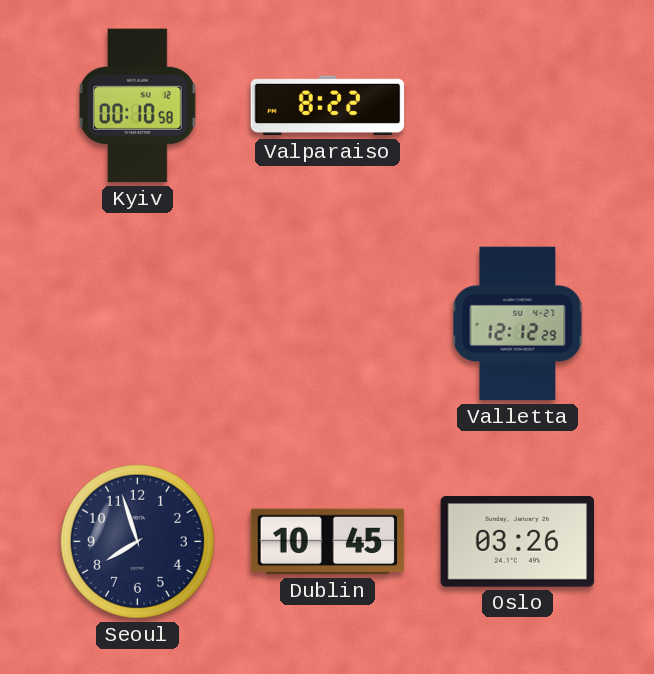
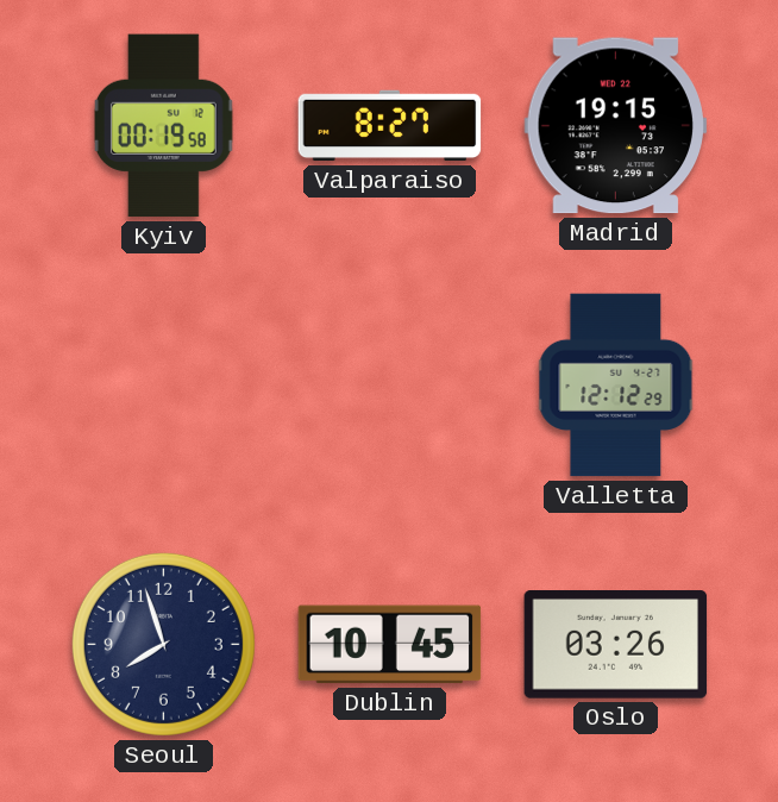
Kyiv: 00:10 -> 00:19
Valparaiso: 8:22 -> 8:27
Madrid: none -> 19:15
